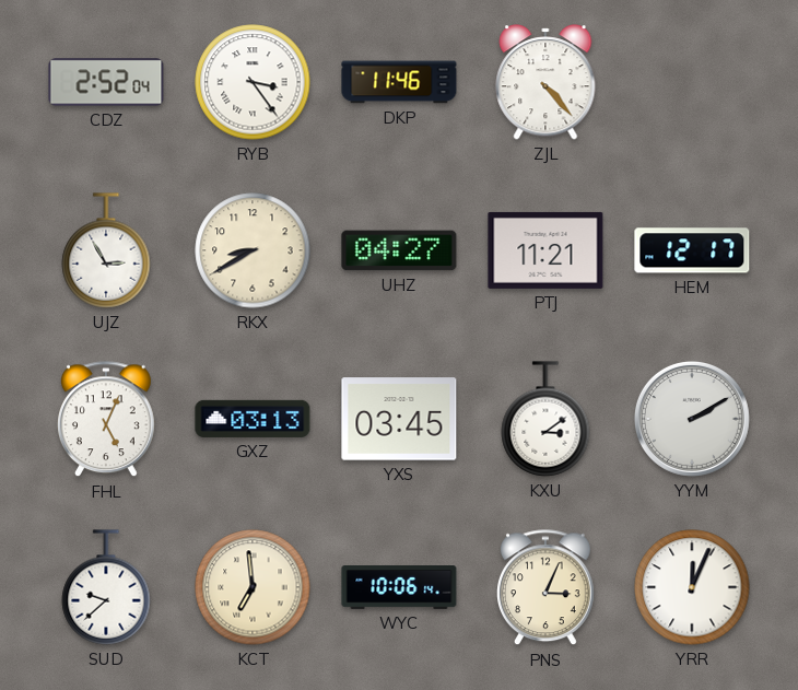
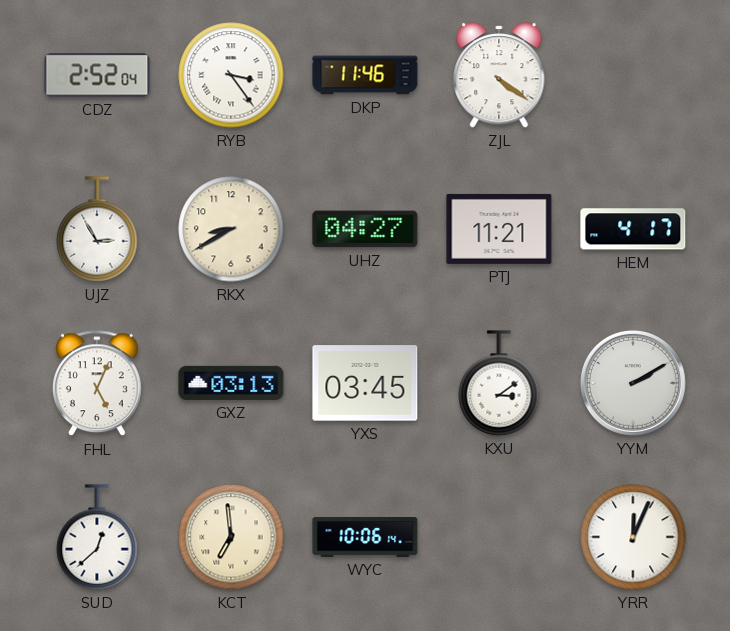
ZJL: 4:23 -> 4:21
HEM: 12:17 -> 4:17
SUD: 9:38 -> 12:38
PNS: 3:04 -> none
